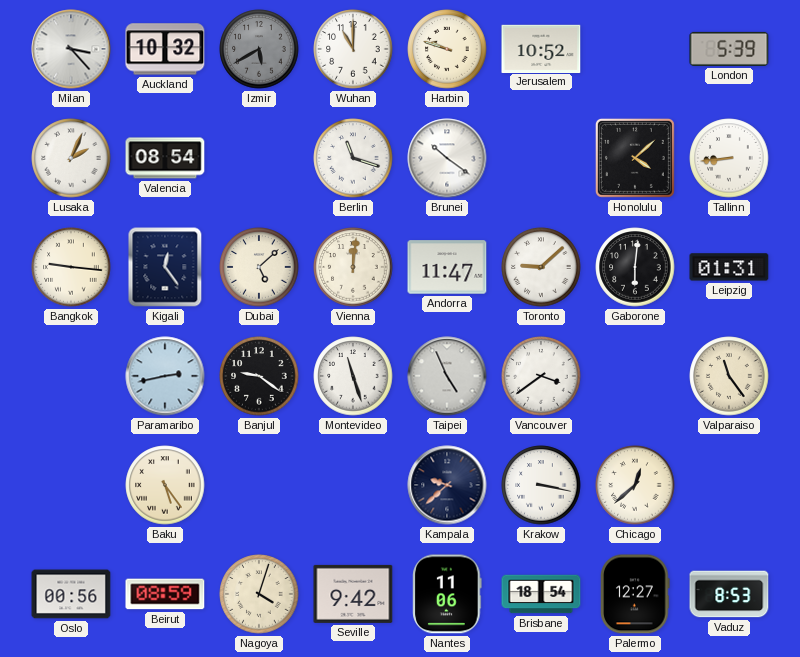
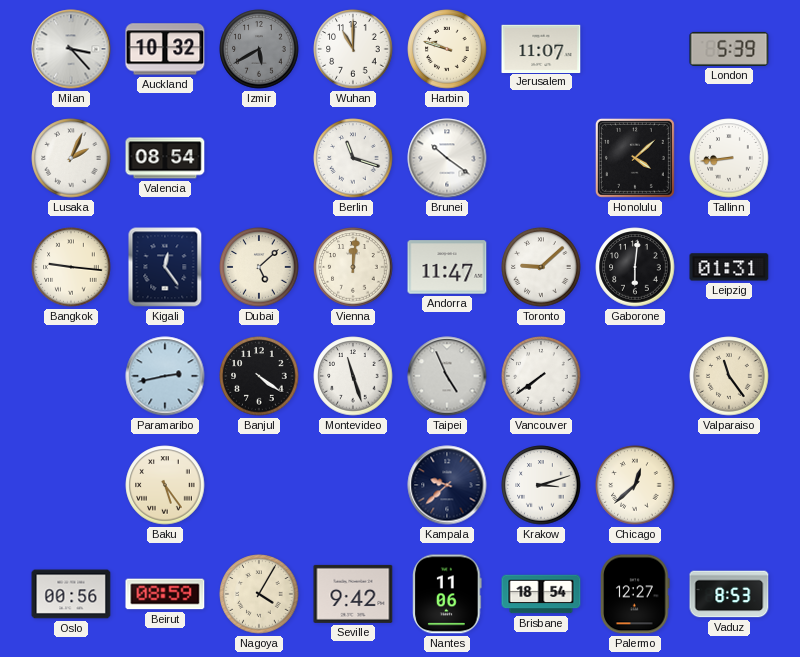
Jerusalem: 10:52 -> 11:07
Banjul: 9:21 -> 4:21
Vancouver: 3:39 -> 7:39
Krakow: 3:17 -> 3:12
Nagoya: 4:03 -> 4:05
